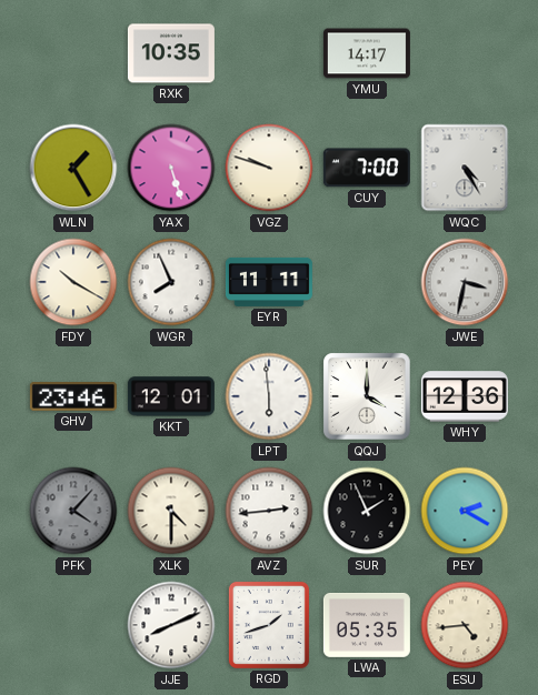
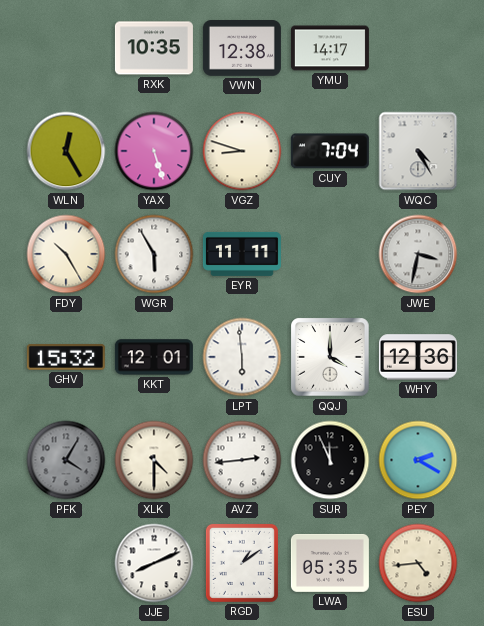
VWN: none -> 12:38
WLN: 1:25 -> 12:25
VGZ: 9:48 -> 8:48
CUY: 7:00 -> 7:04
FDY: 10:20 -> 10:25
WGR: 7:56 -> 5:55
GHV: 23:46 -> 15:32
PFK: 4:07 -> 4:05
SUR: 1:56 -> 11:56
RGD: 1:42 -> 1:09
